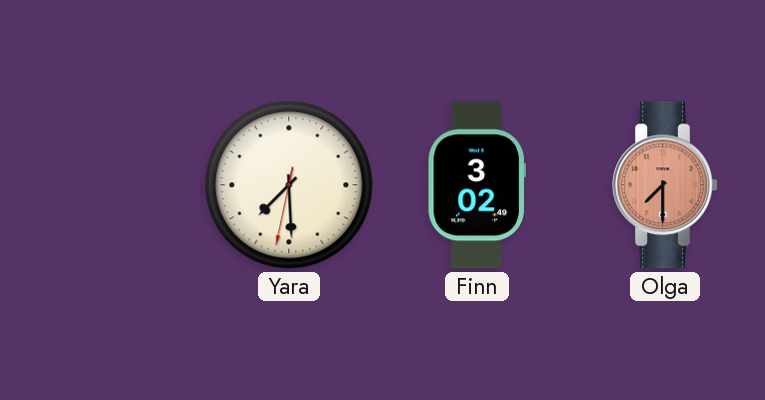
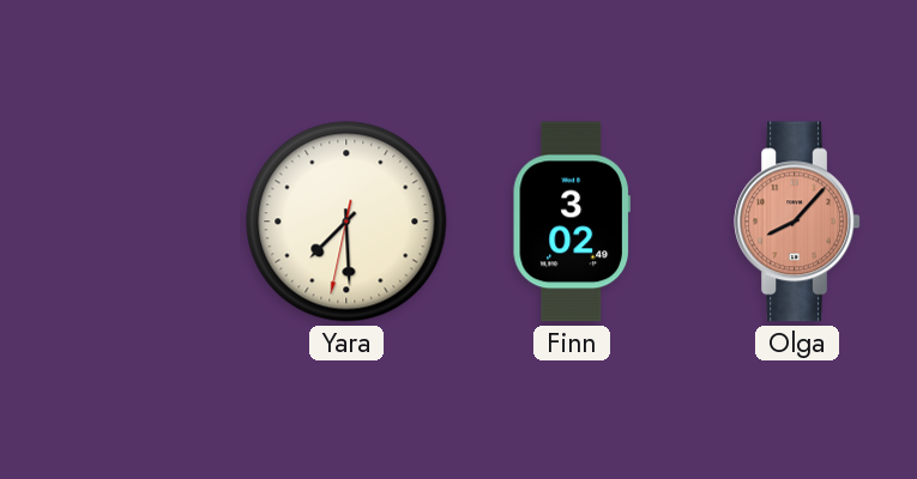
Olga: 7:30 -> 8:07
